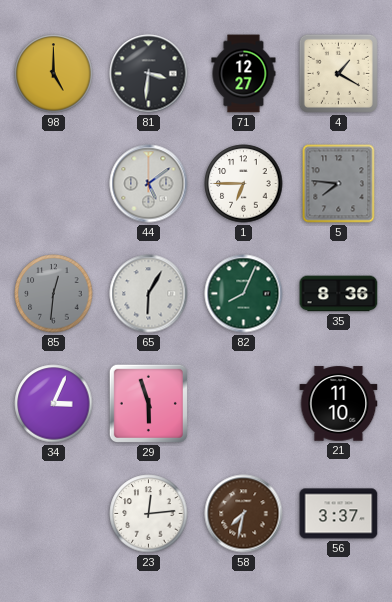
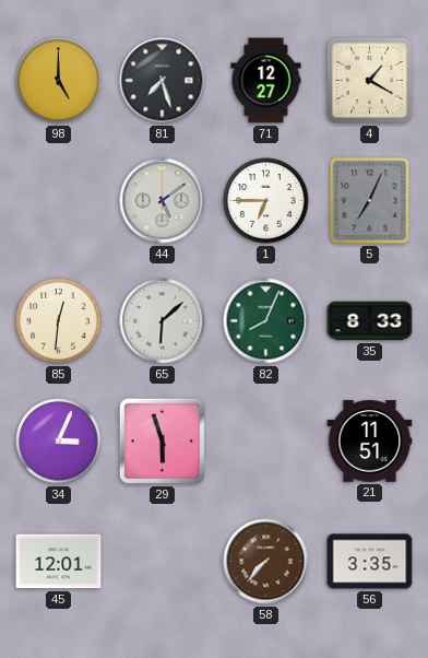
81: 3:31 -> 7:27
5: 7:46 -> 7:04
85 dial: grey -> cream
65: 6:05 -> 6:08
35: 8:36 -> 8:33
21: 11:10 -> 11:51
45: none -> 12:01
23: 12:14 -> none
58: 7:32 -> 7:37
56: 3:37 -> 3:35
